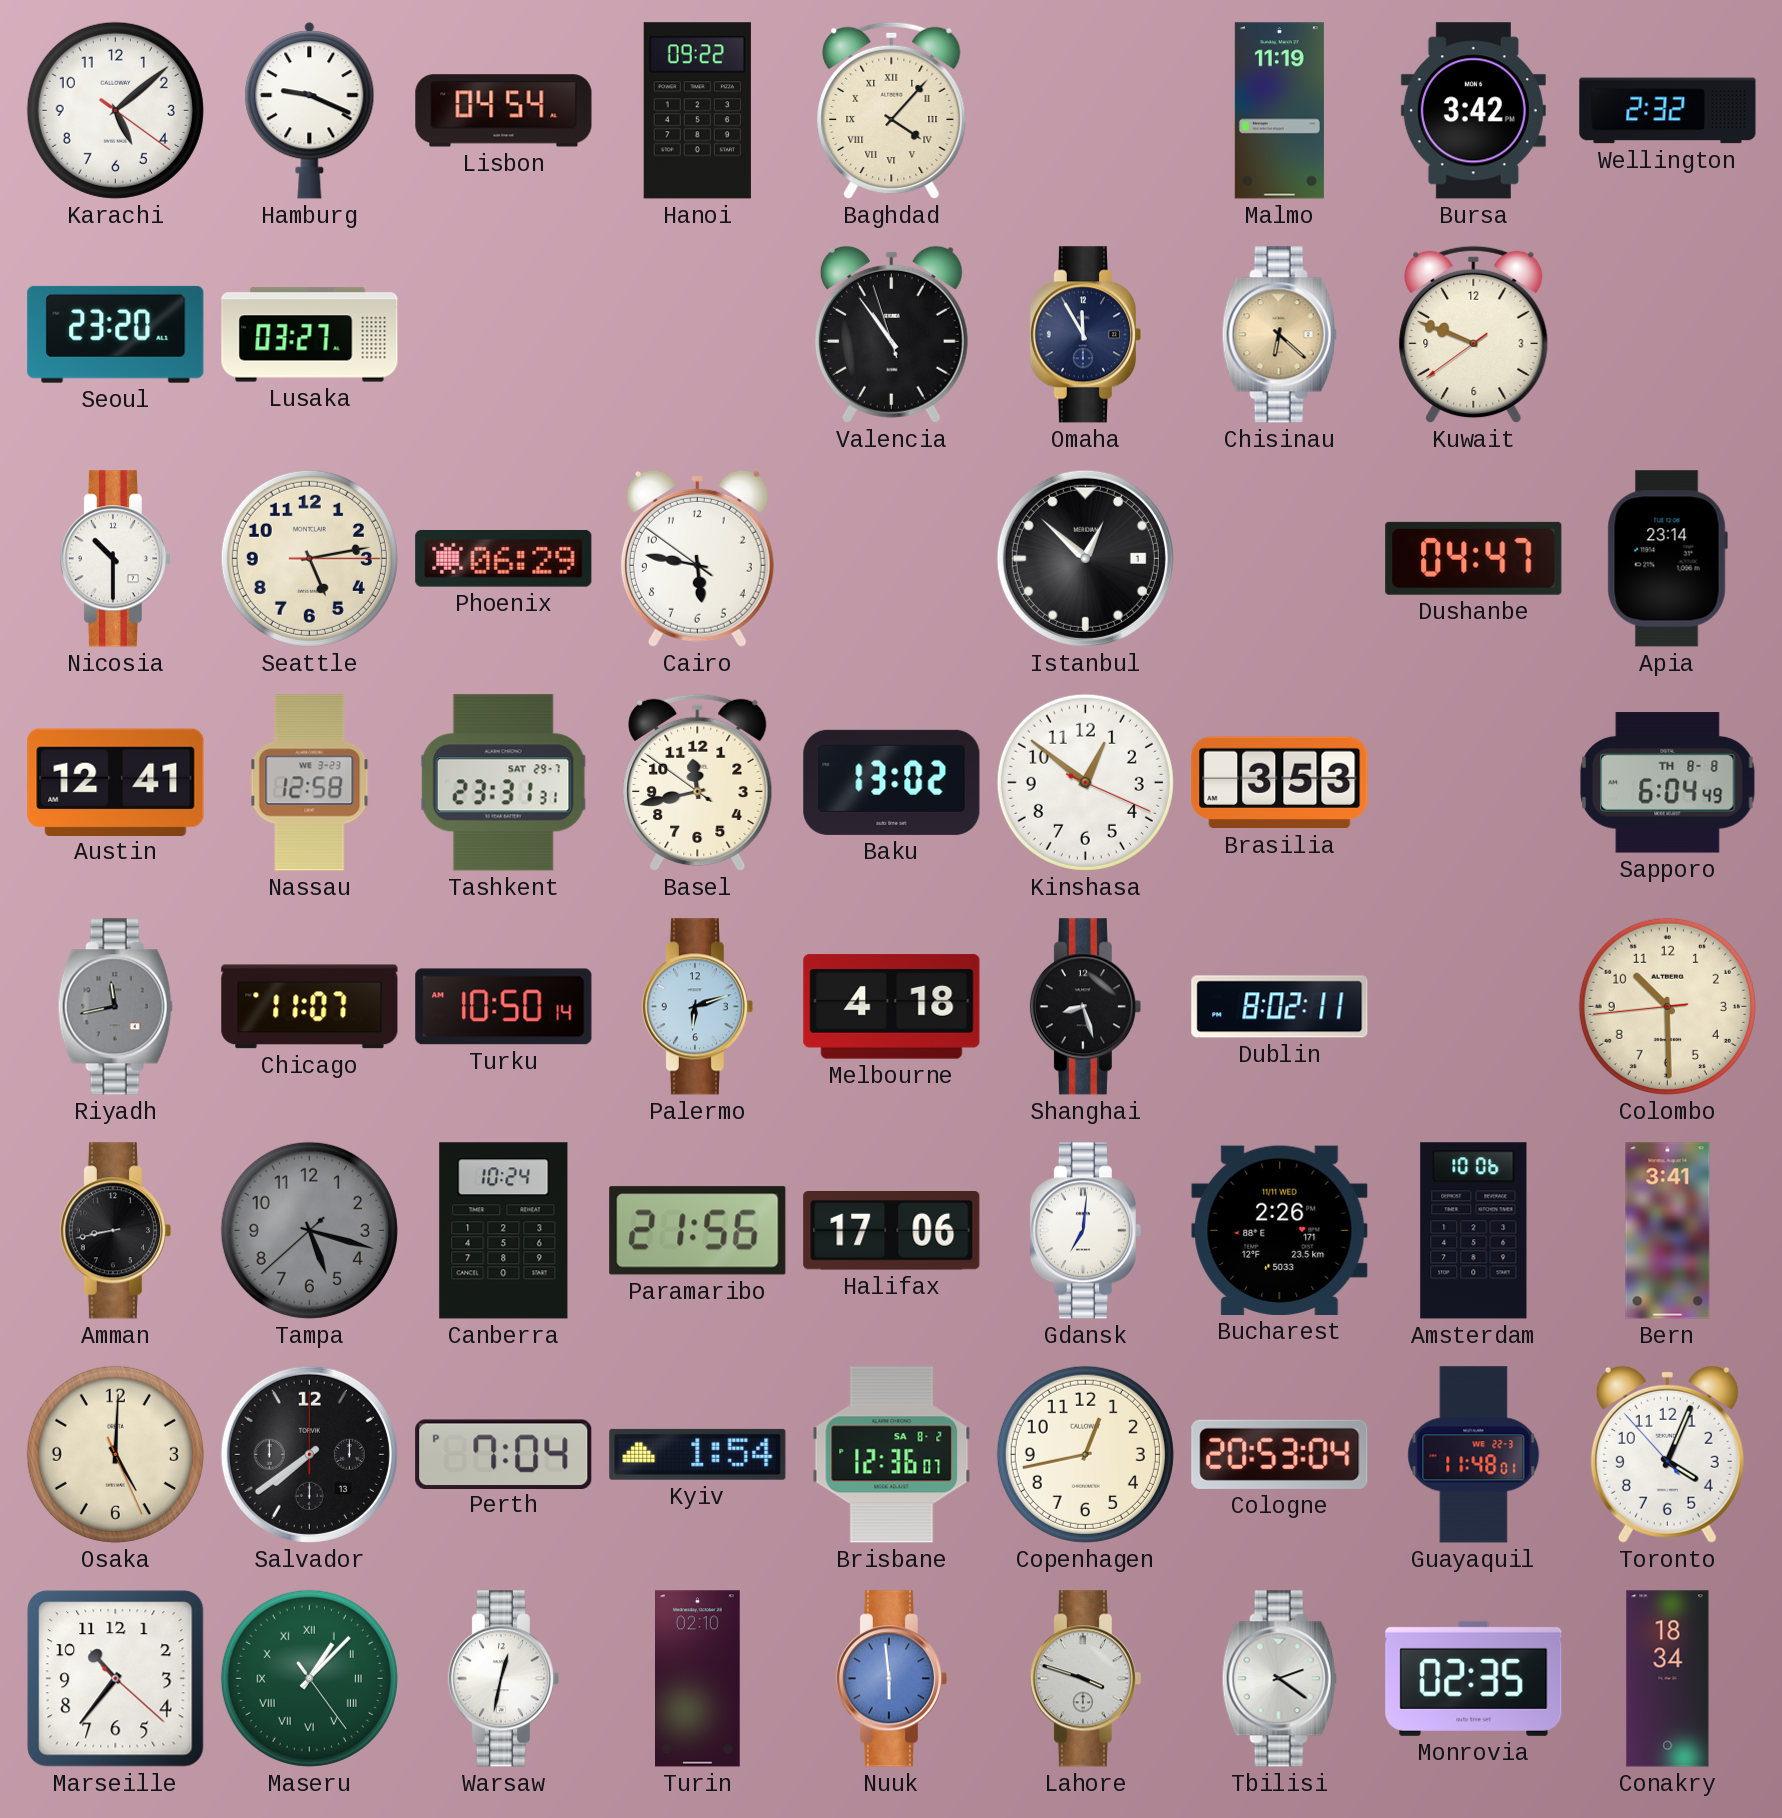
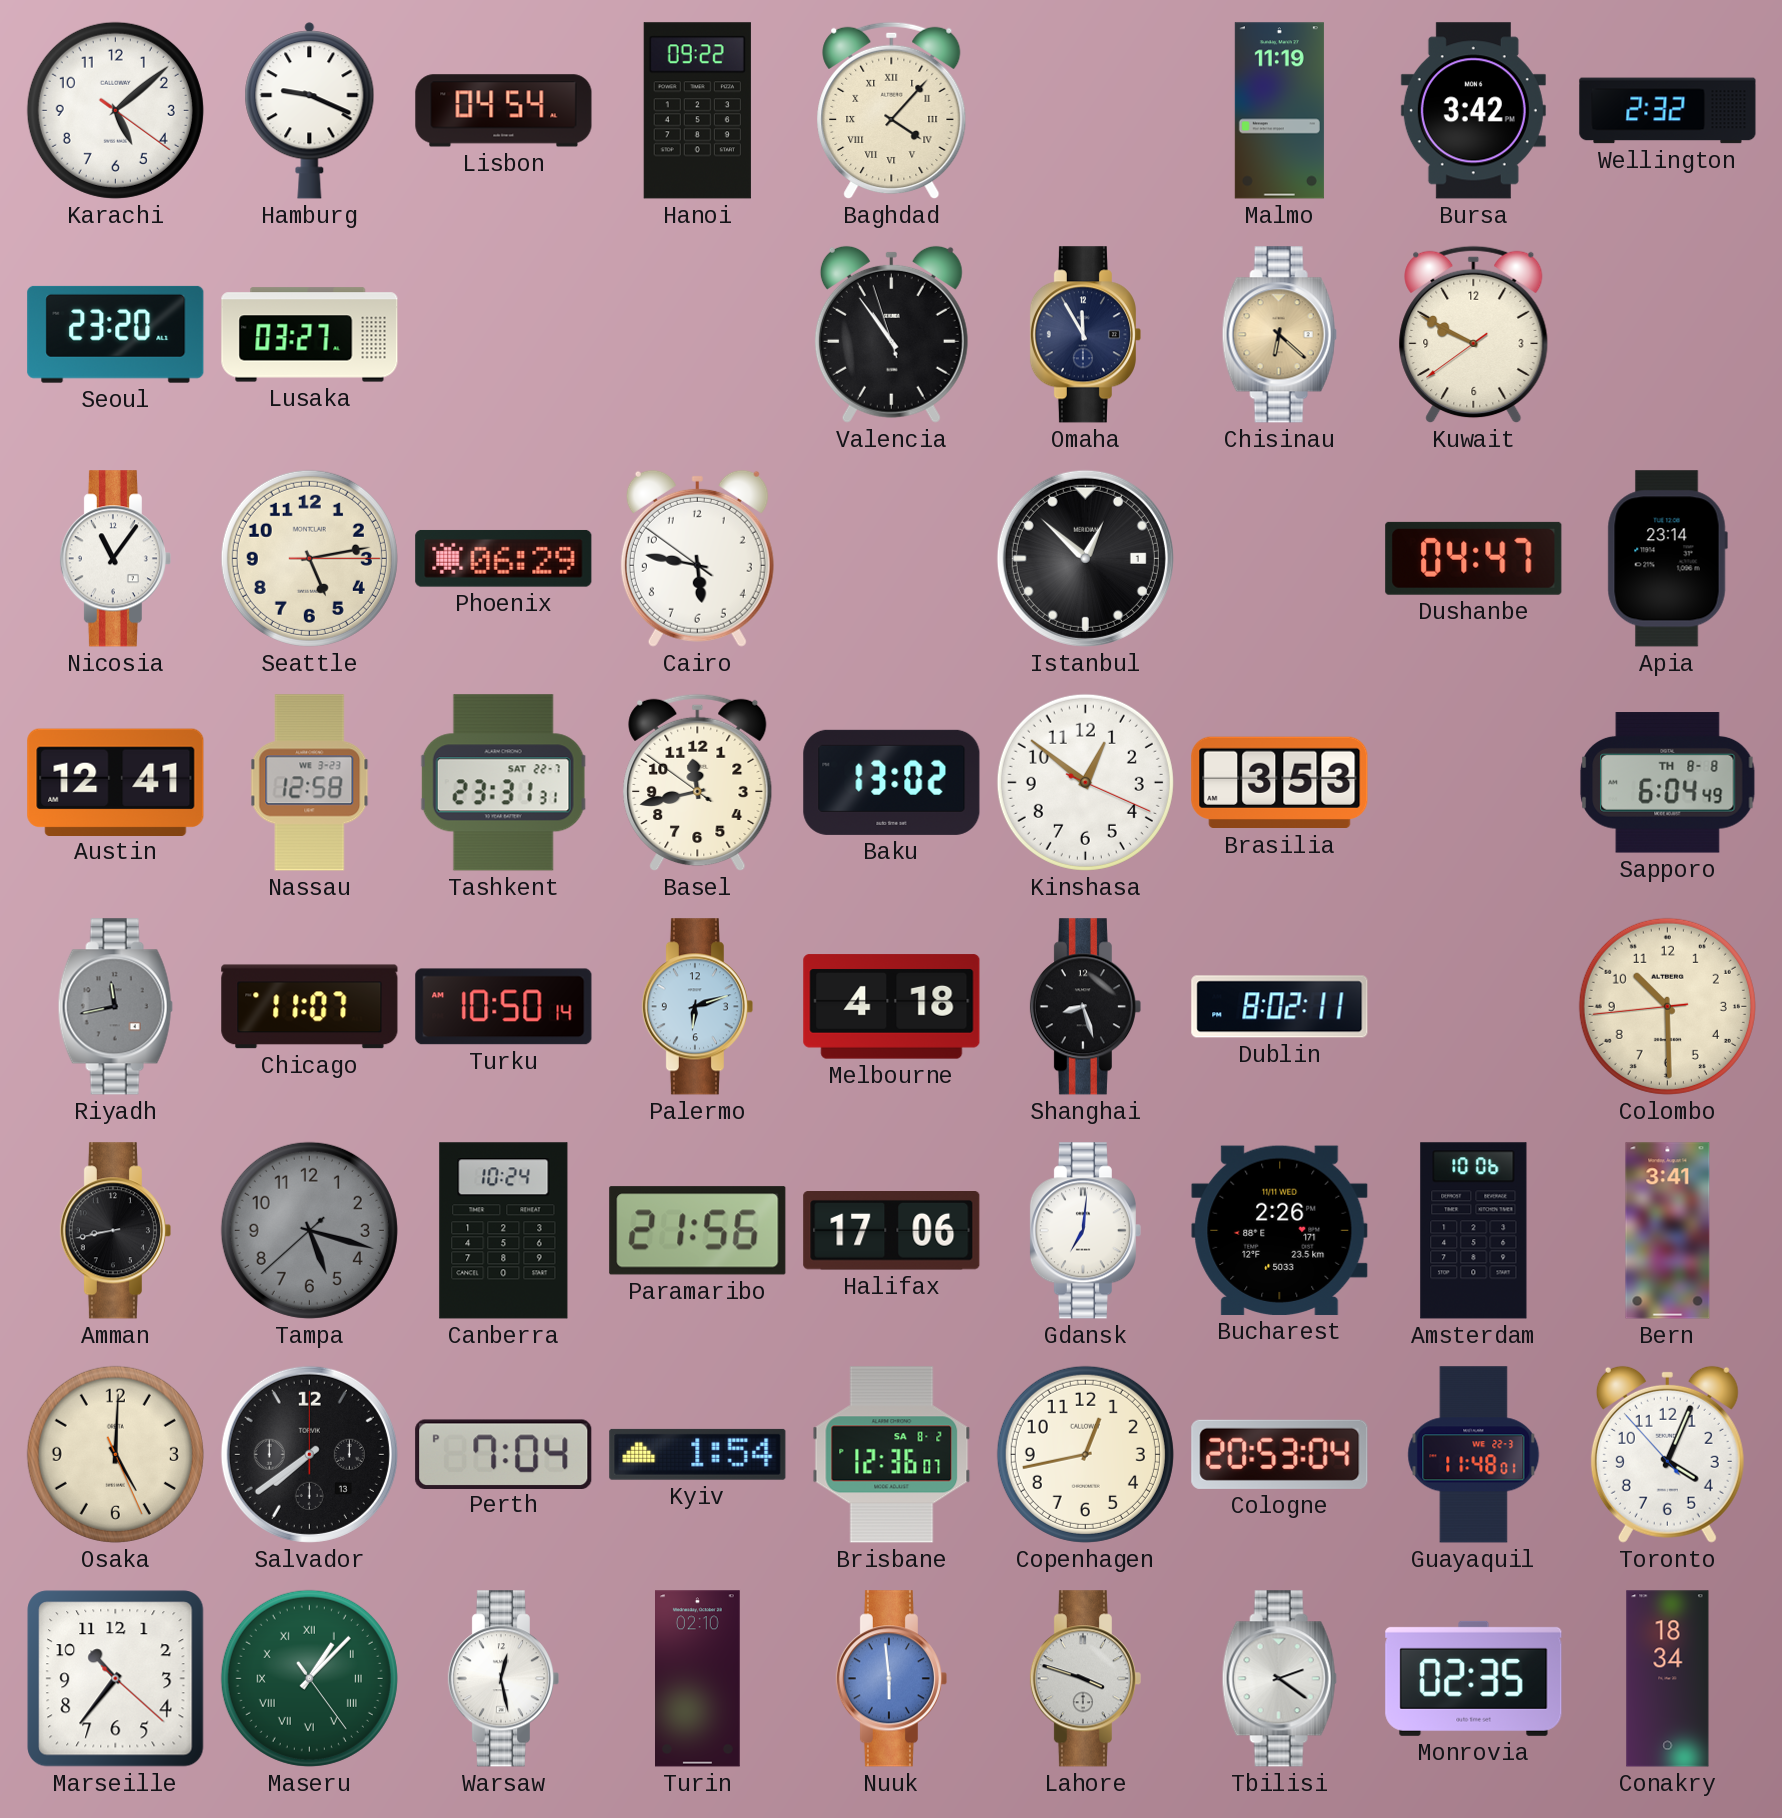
Kuwait: 9:48 -> 9:49
Nicosia: 10:30 -> 11:06
Tashkent date: SAT 29-7 -> SAT 22-7
Warsaw: 12:32 -> 12:28
